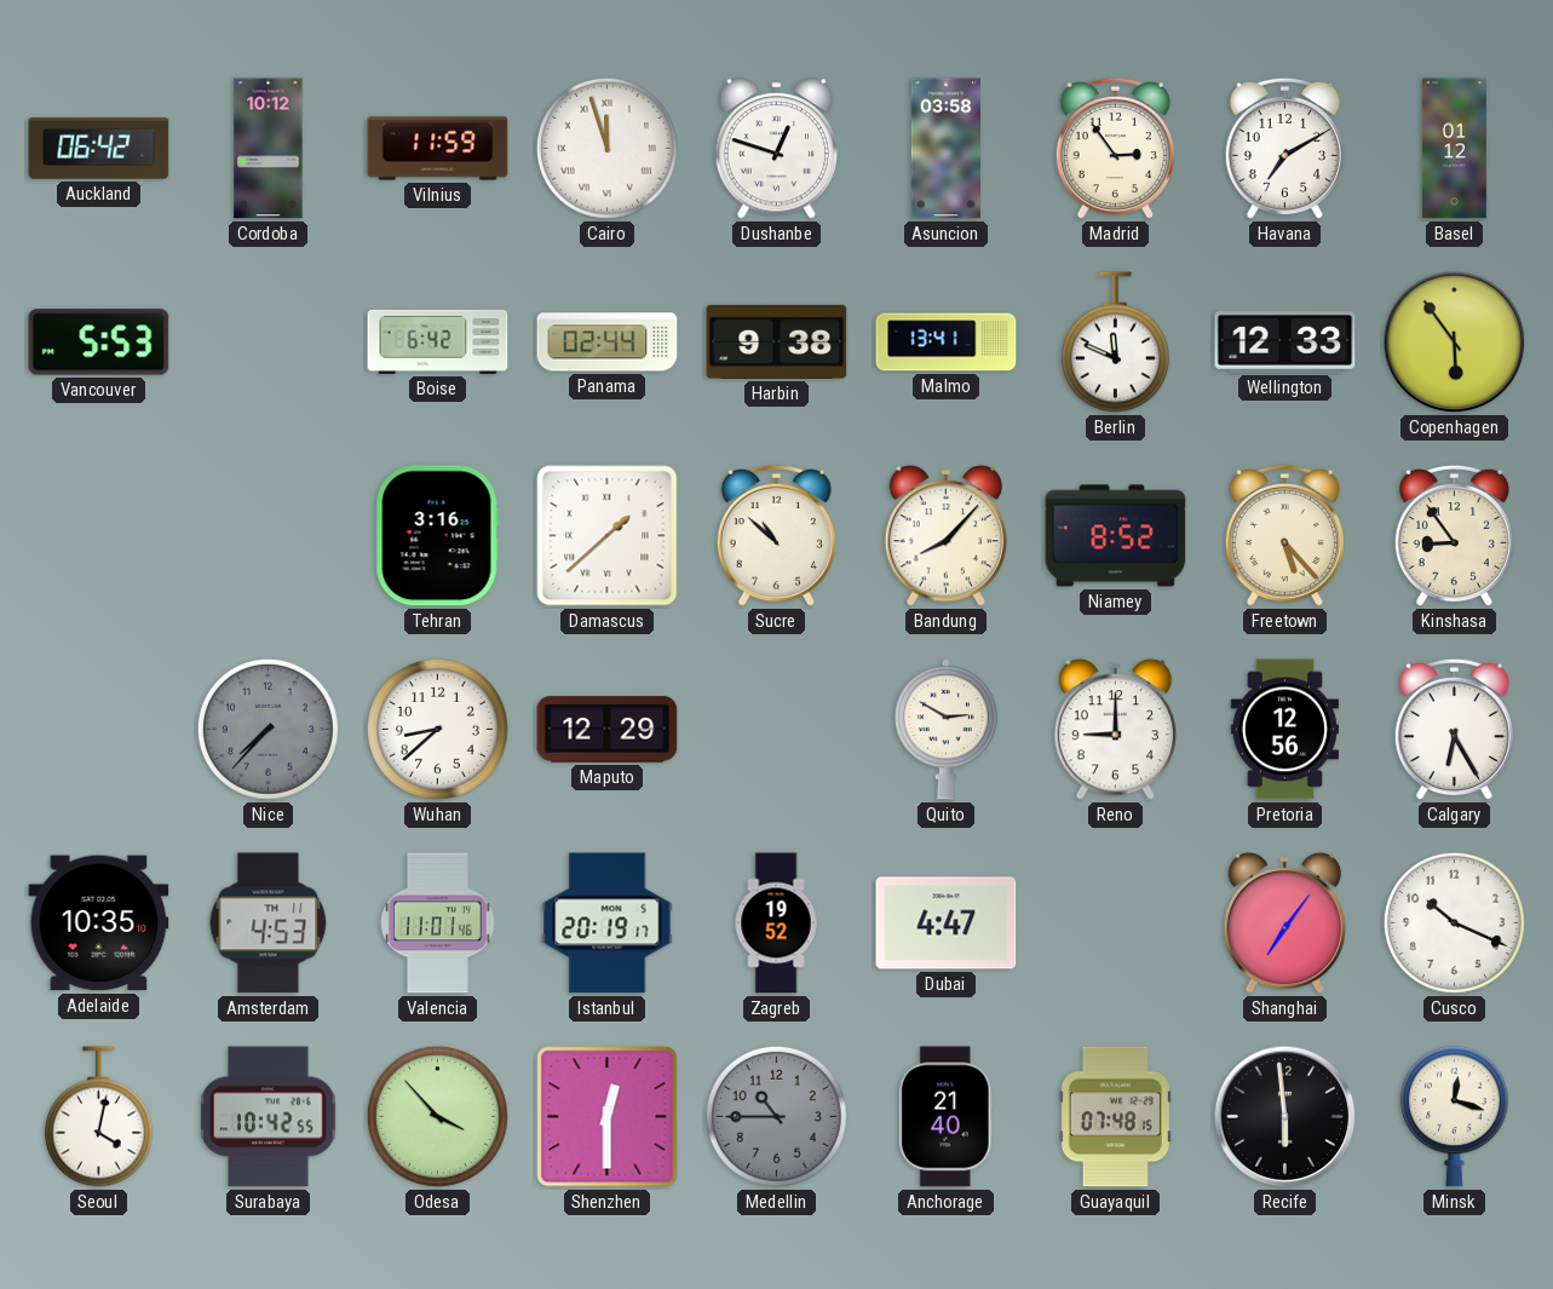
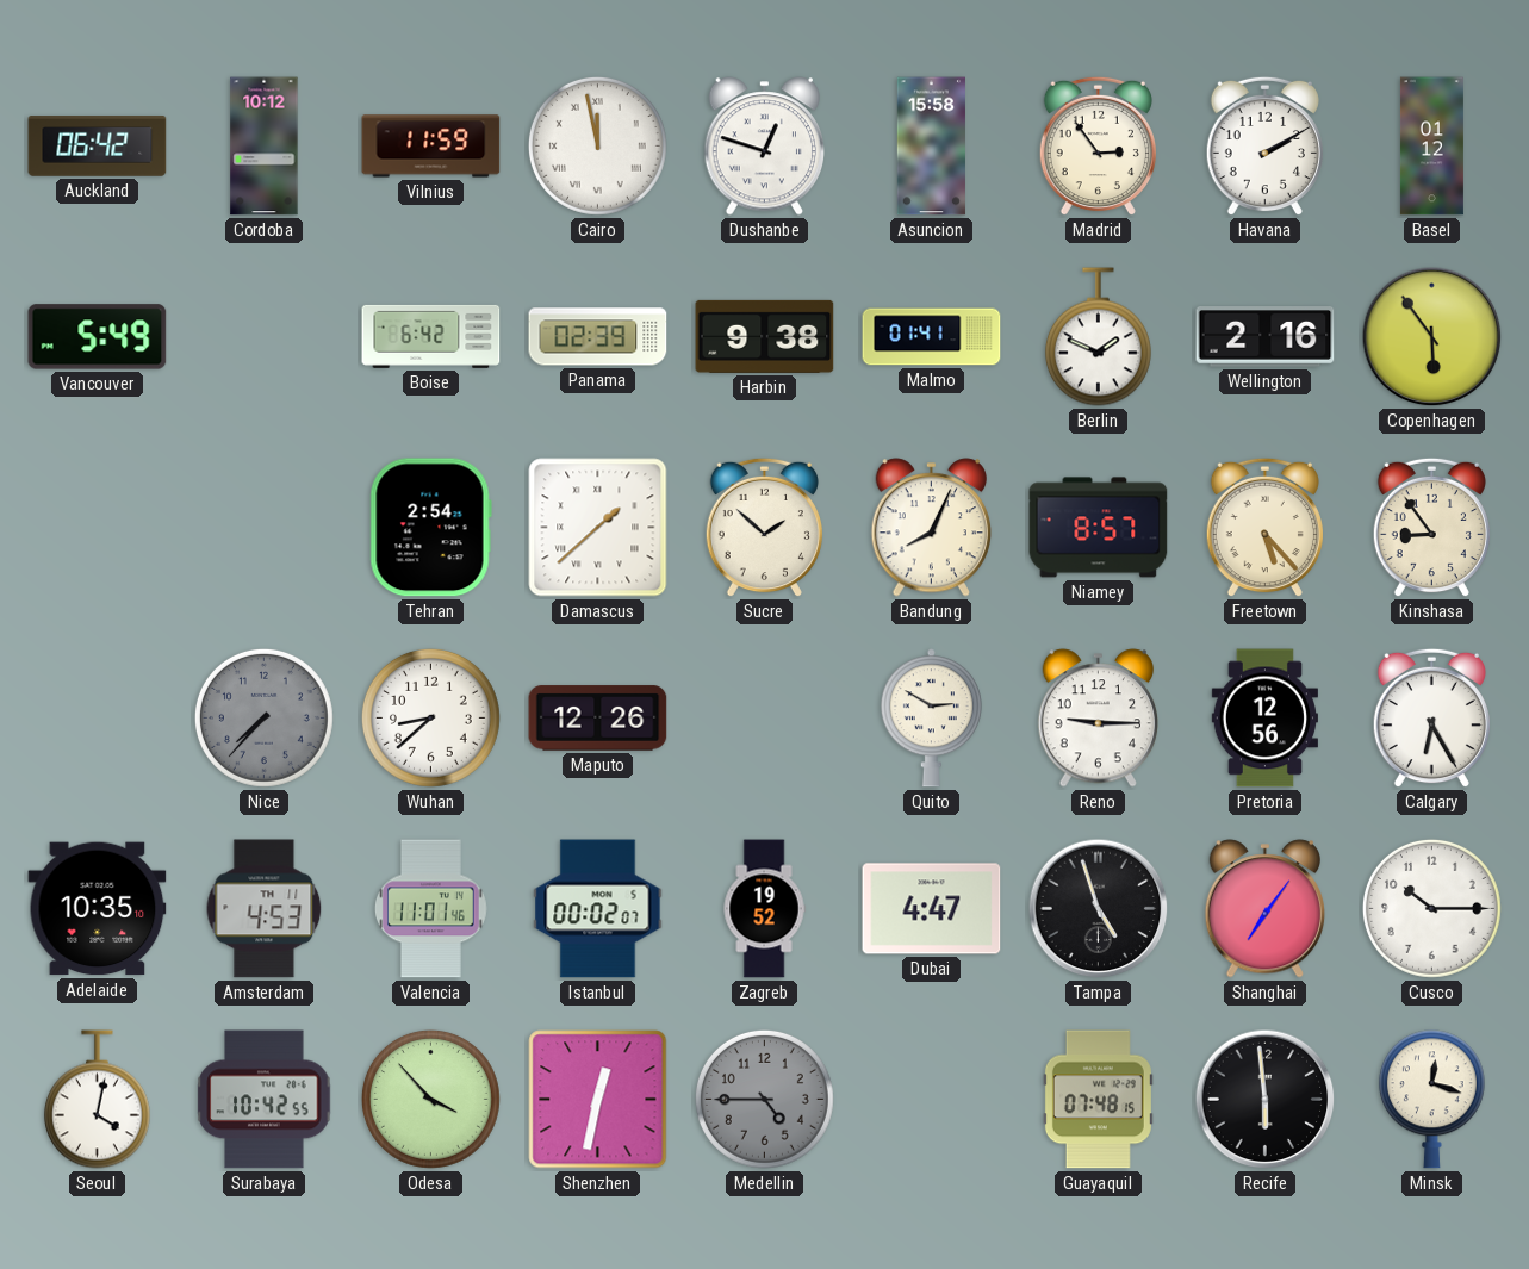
Cairo: 11:57 -> 11:58
Asuncion: 03:58 -> 15:58
Havana: 7:10 -> 2:10
Vancouver: 5:53 -> 5:49
Panama: 02:44 -> 02:39
Malmo: 13:41 -> 01:41
Berlin: 11:49 -> 1:49
Wellington: 12:33 -> 2:16
Tehran: 3:16 -> 2:54
Sucre: 10:52 -> 1:52
Bandung: 8:07 -> 8:04
Niamey: 8:52 -> 8:57
Maputo: 12:29 -> 12:26
Reno: 9:00 -> 9:15
Istanbul: 20:19 -> 00:02
Tampa: none -> 4:57
Cusco: 10:19 -> 10:15
Shenzhen: 12:30 -> 12:32
Medellin: 10:45 -> 4:45
Anchorage: 21:40 -> none
